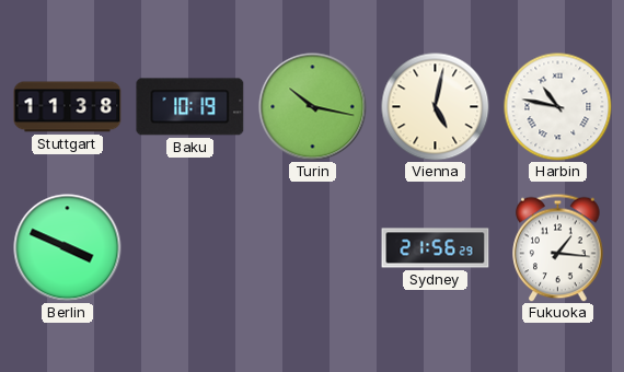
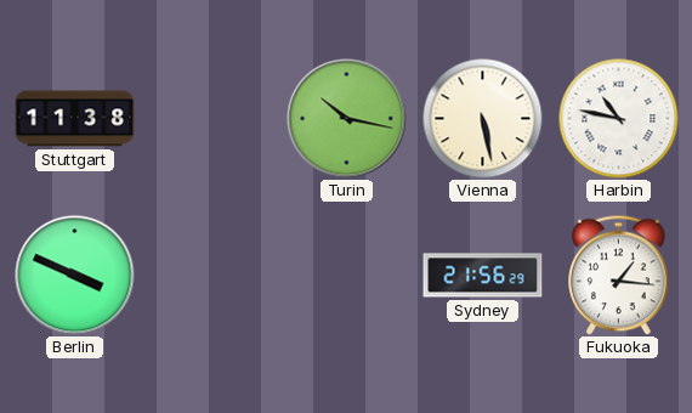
Baku: 10:19 -> none
Vienna: 5:02 -> 5:28
